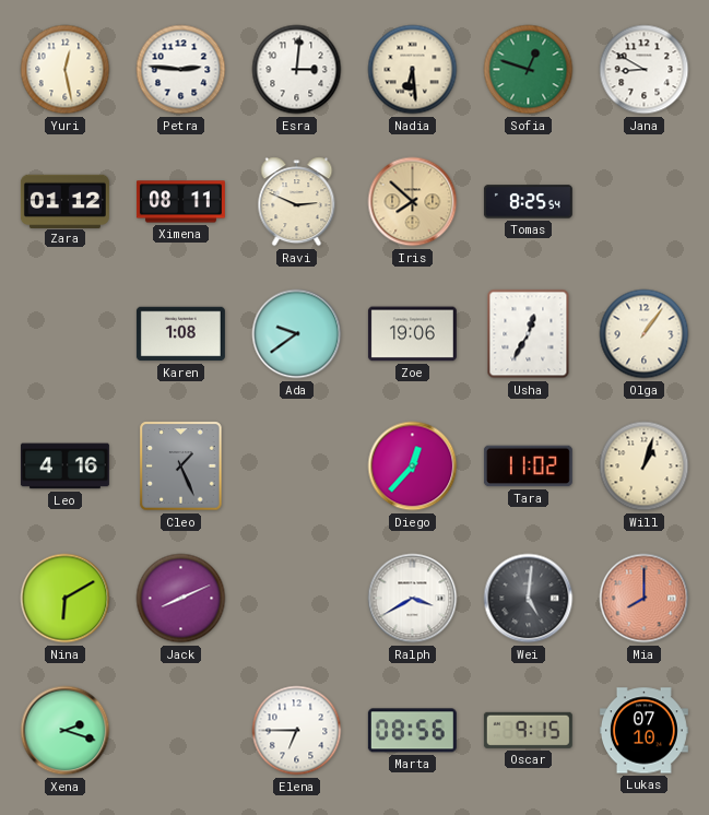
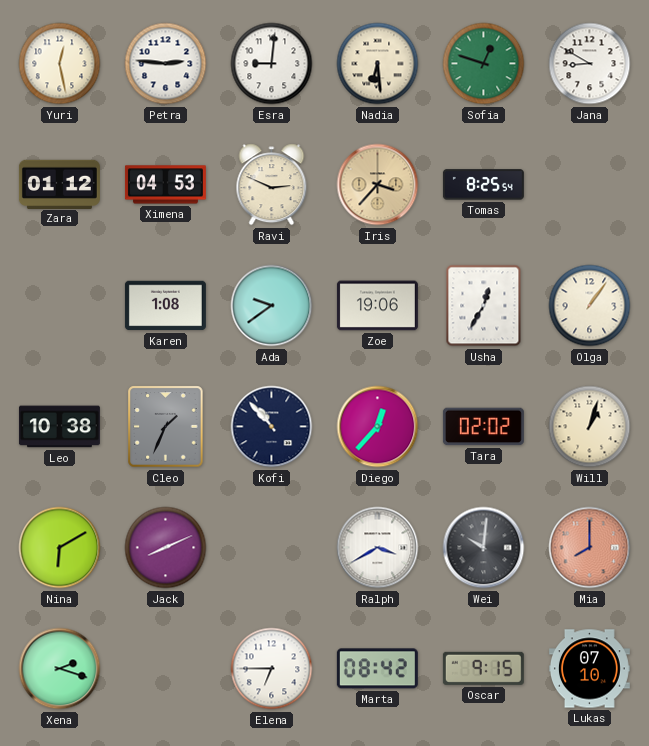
Esra: 3:01 -> 9:01
Ximena: 08:11 -> 04:53
Iris: 7:52 -> 3:37
Leo: 4:16 -> 10:38
Cleo: 1:26 -> 1:34
Kofi: none -> 10:53
Tara: 11:02 -> 02:02
Wei: 5:01 -> 10:01
Marta: 08:56 -> 08:42
